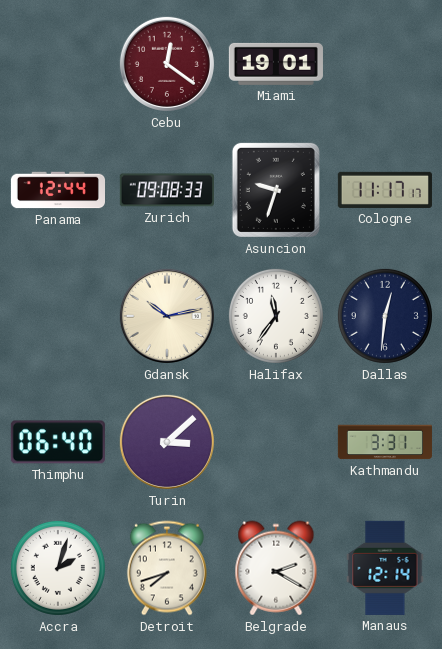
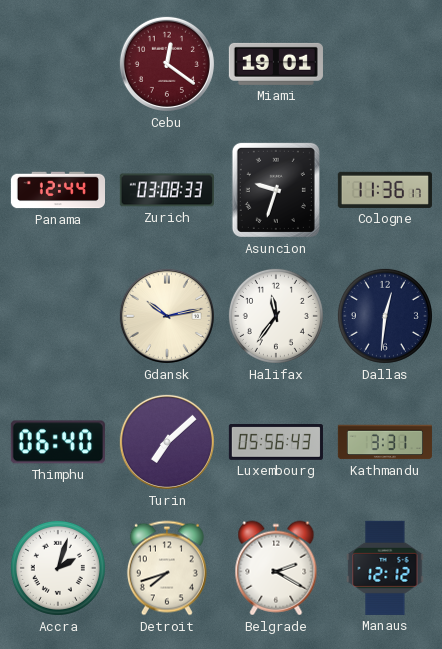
Zurich: 09:08 -> 03:08
Cologne: 11:17 -> 11:36
Turin: 3:08 -> 7:08
Luxembourg: none -> 05:56
Manaus: 12:14 -> 12:12
